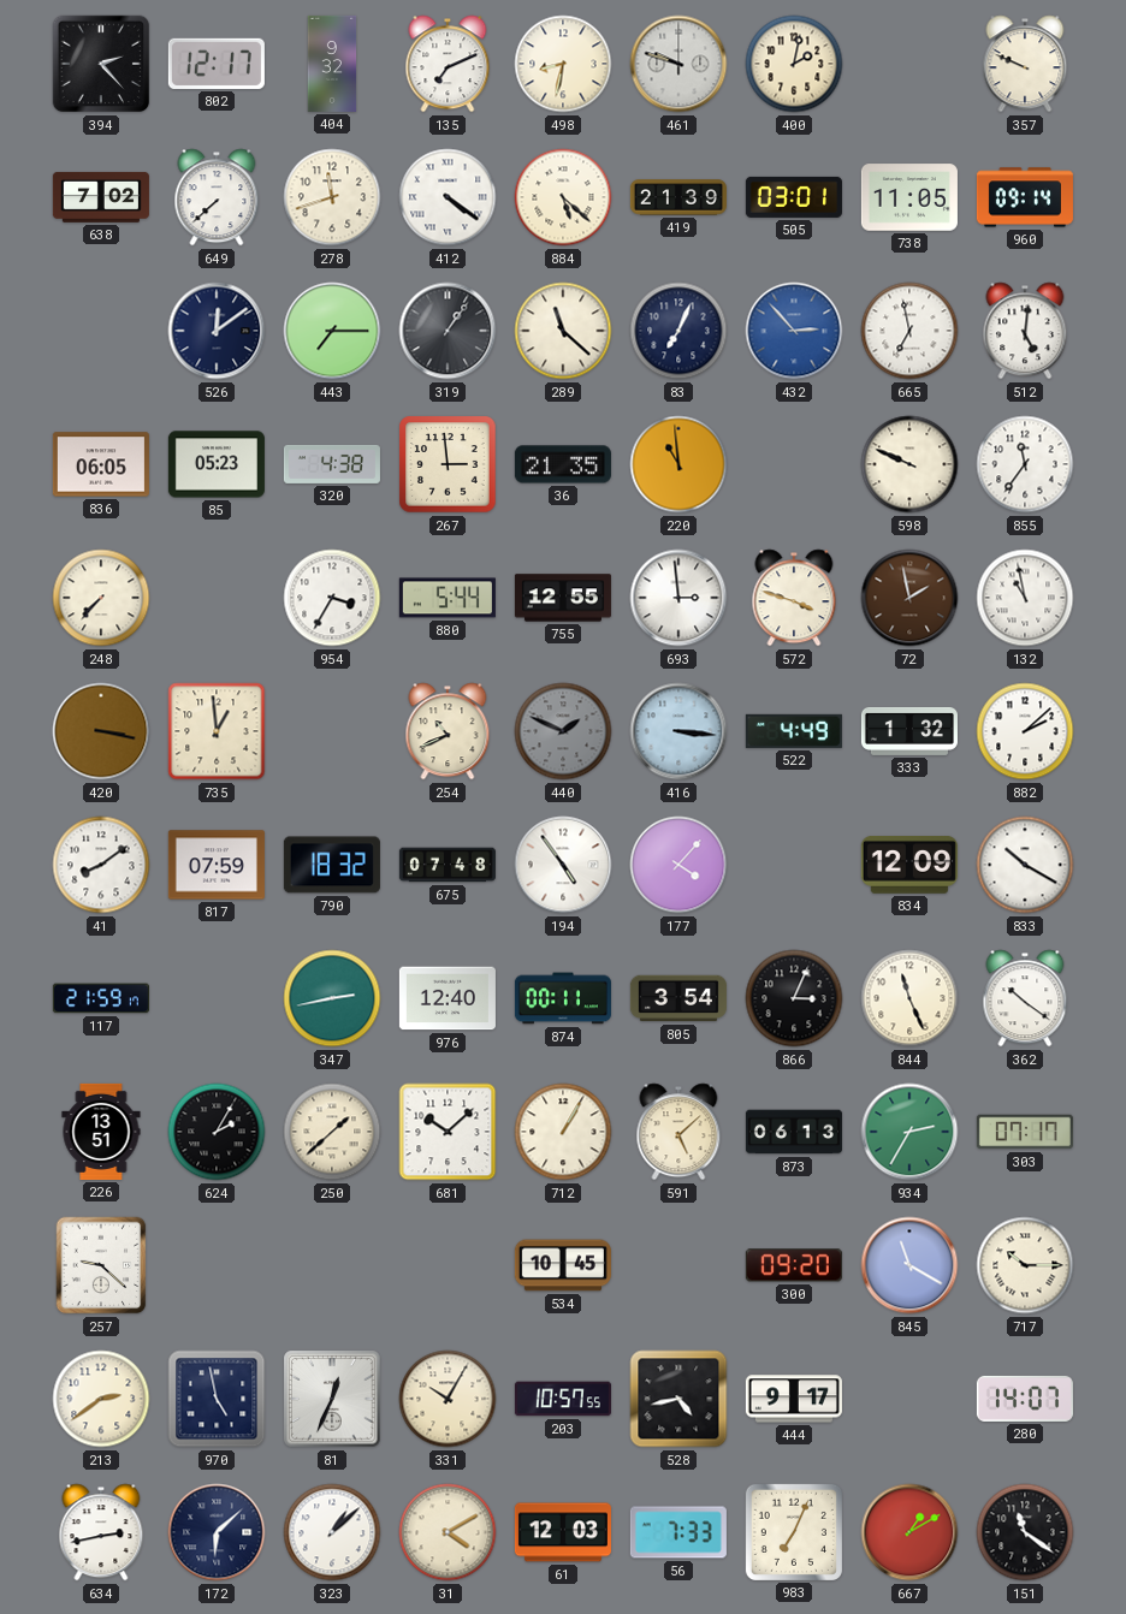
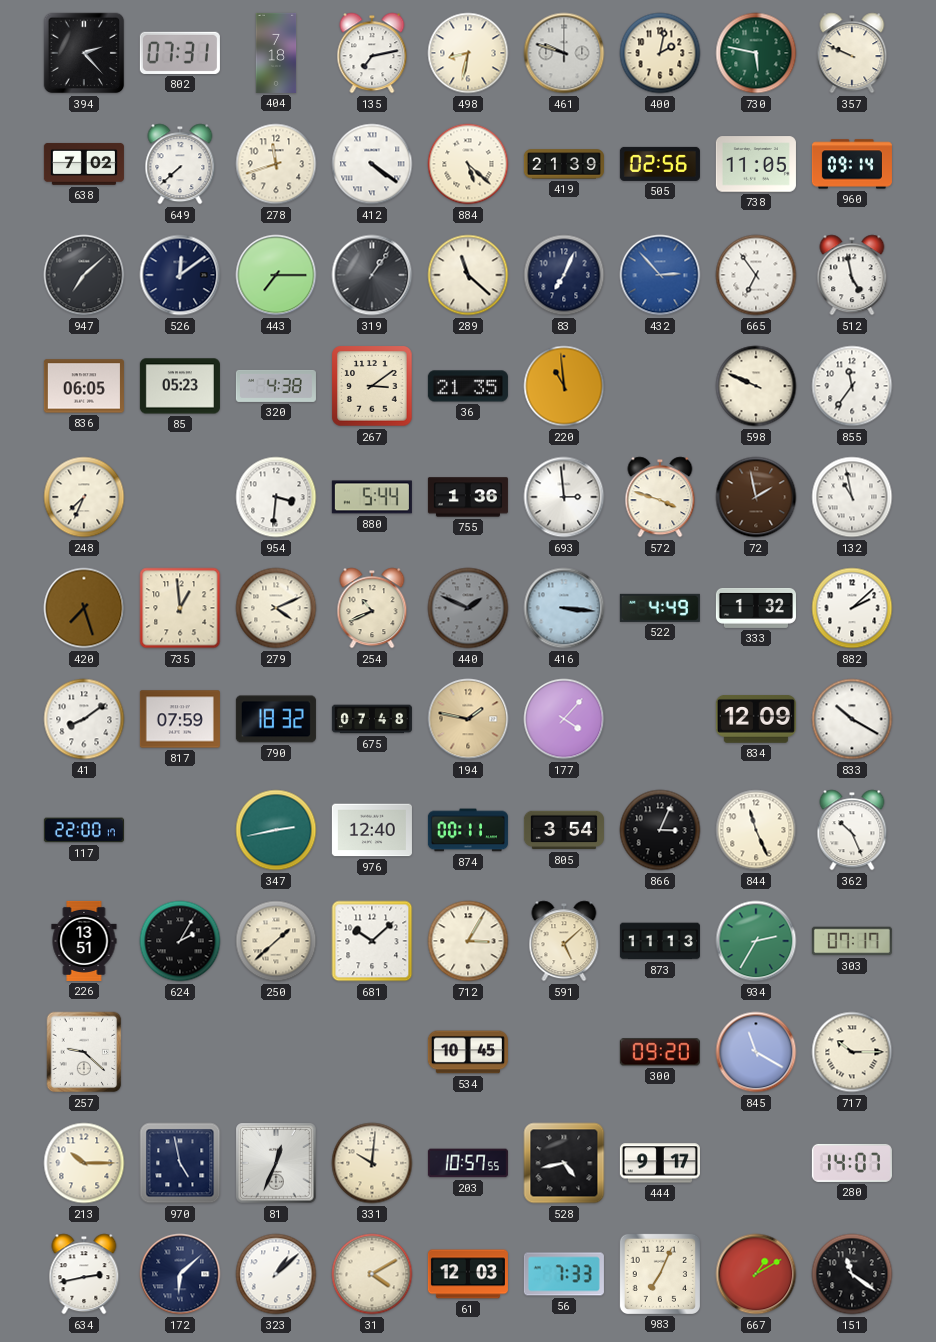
802: 12:17 -> 07:31
404: 9:32 -> 7:18
135: 7:11 -> 7:13
730: none -> 5:47
505: 03:01 -> 02:56
947: none -> 7:08
665: 6:58 -> 6:54
512: 5:01 -> 4:58
267: 2:59 -> 3:09
248: 7:37 -> 7:34
954: 3:35 -> 3:31
755: 12:55 -> 1:36
420: 3:17 -> 7:27
279: none -> 4:11
194: 4:54 -> 1:47
194 dial: white -> champagne
117: 21:59 -> 22:00
362: 10:21 -> 10:26
712: 1:05 -> 3:05
873: 06:13 -> 11:13
213: 2:39 -> 10:15
331: 10:05 -> 10:01
